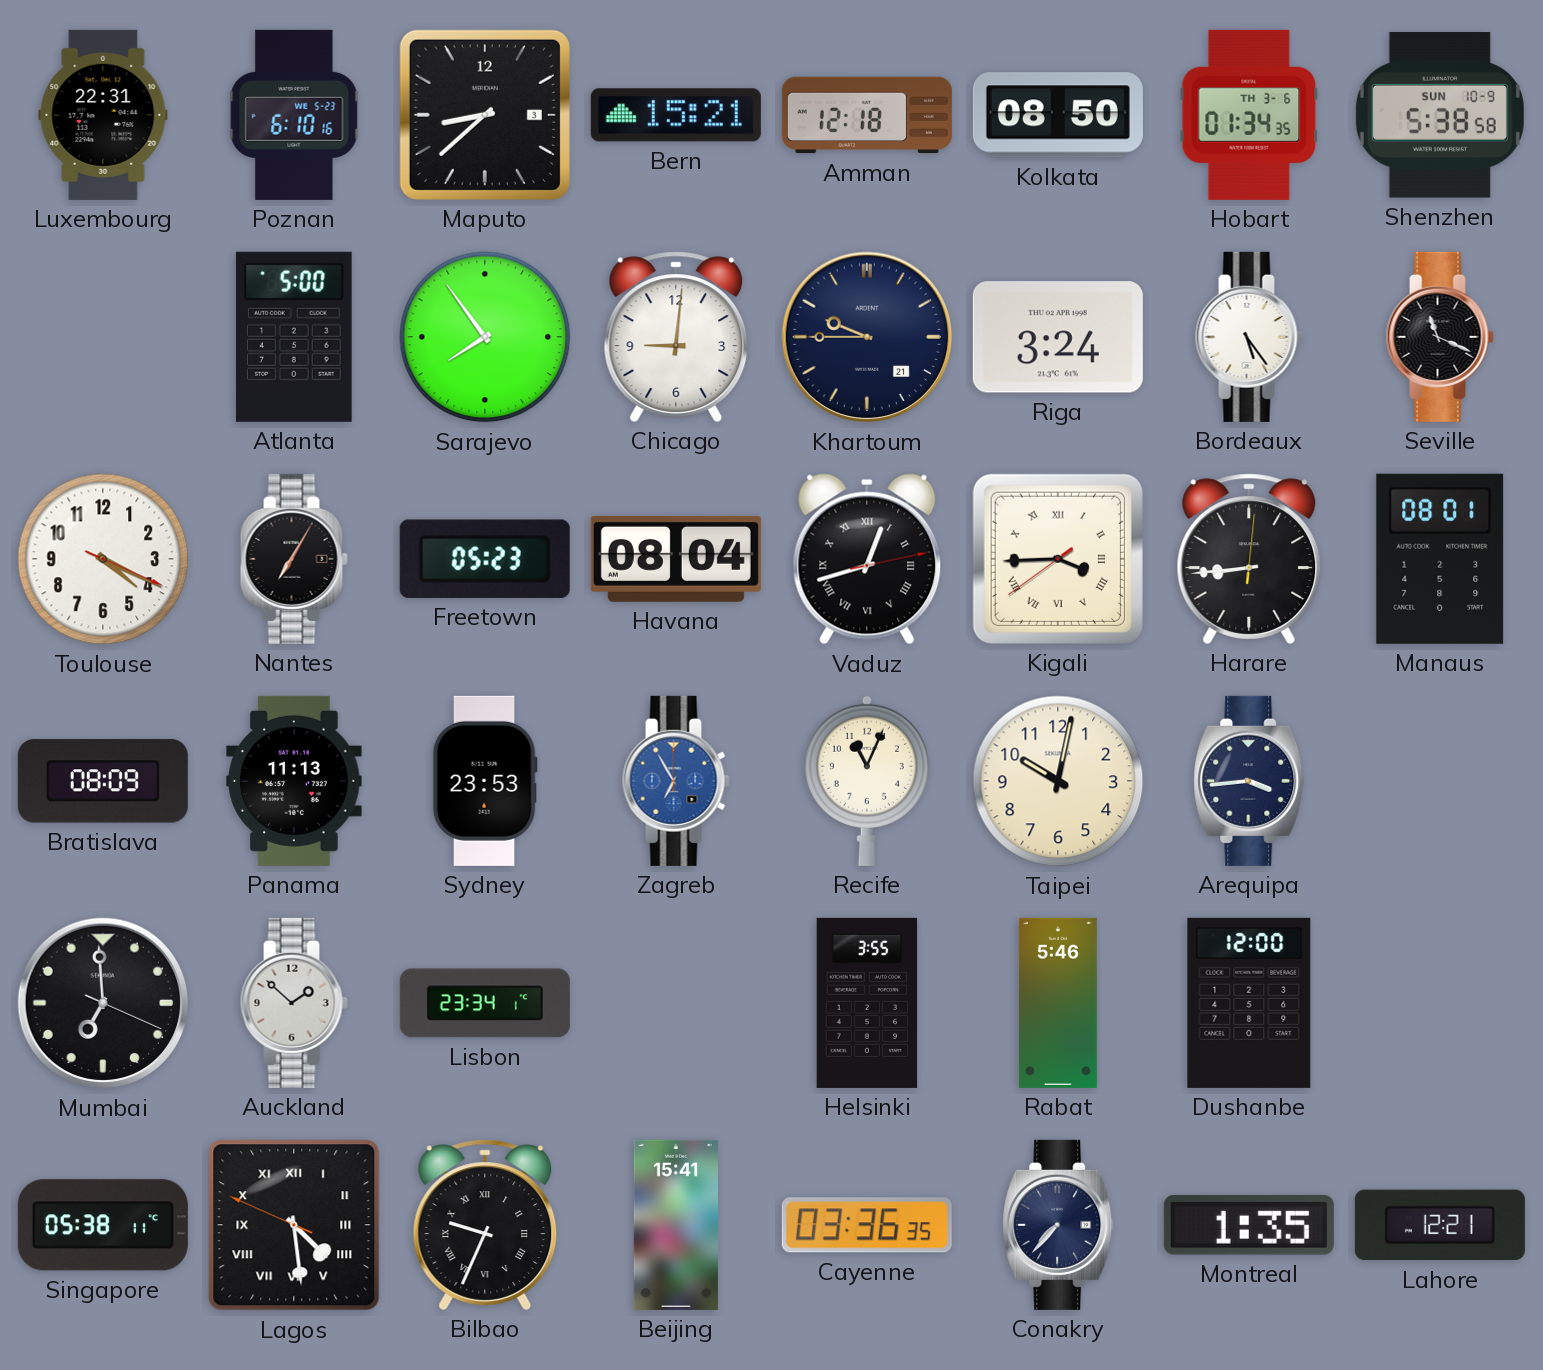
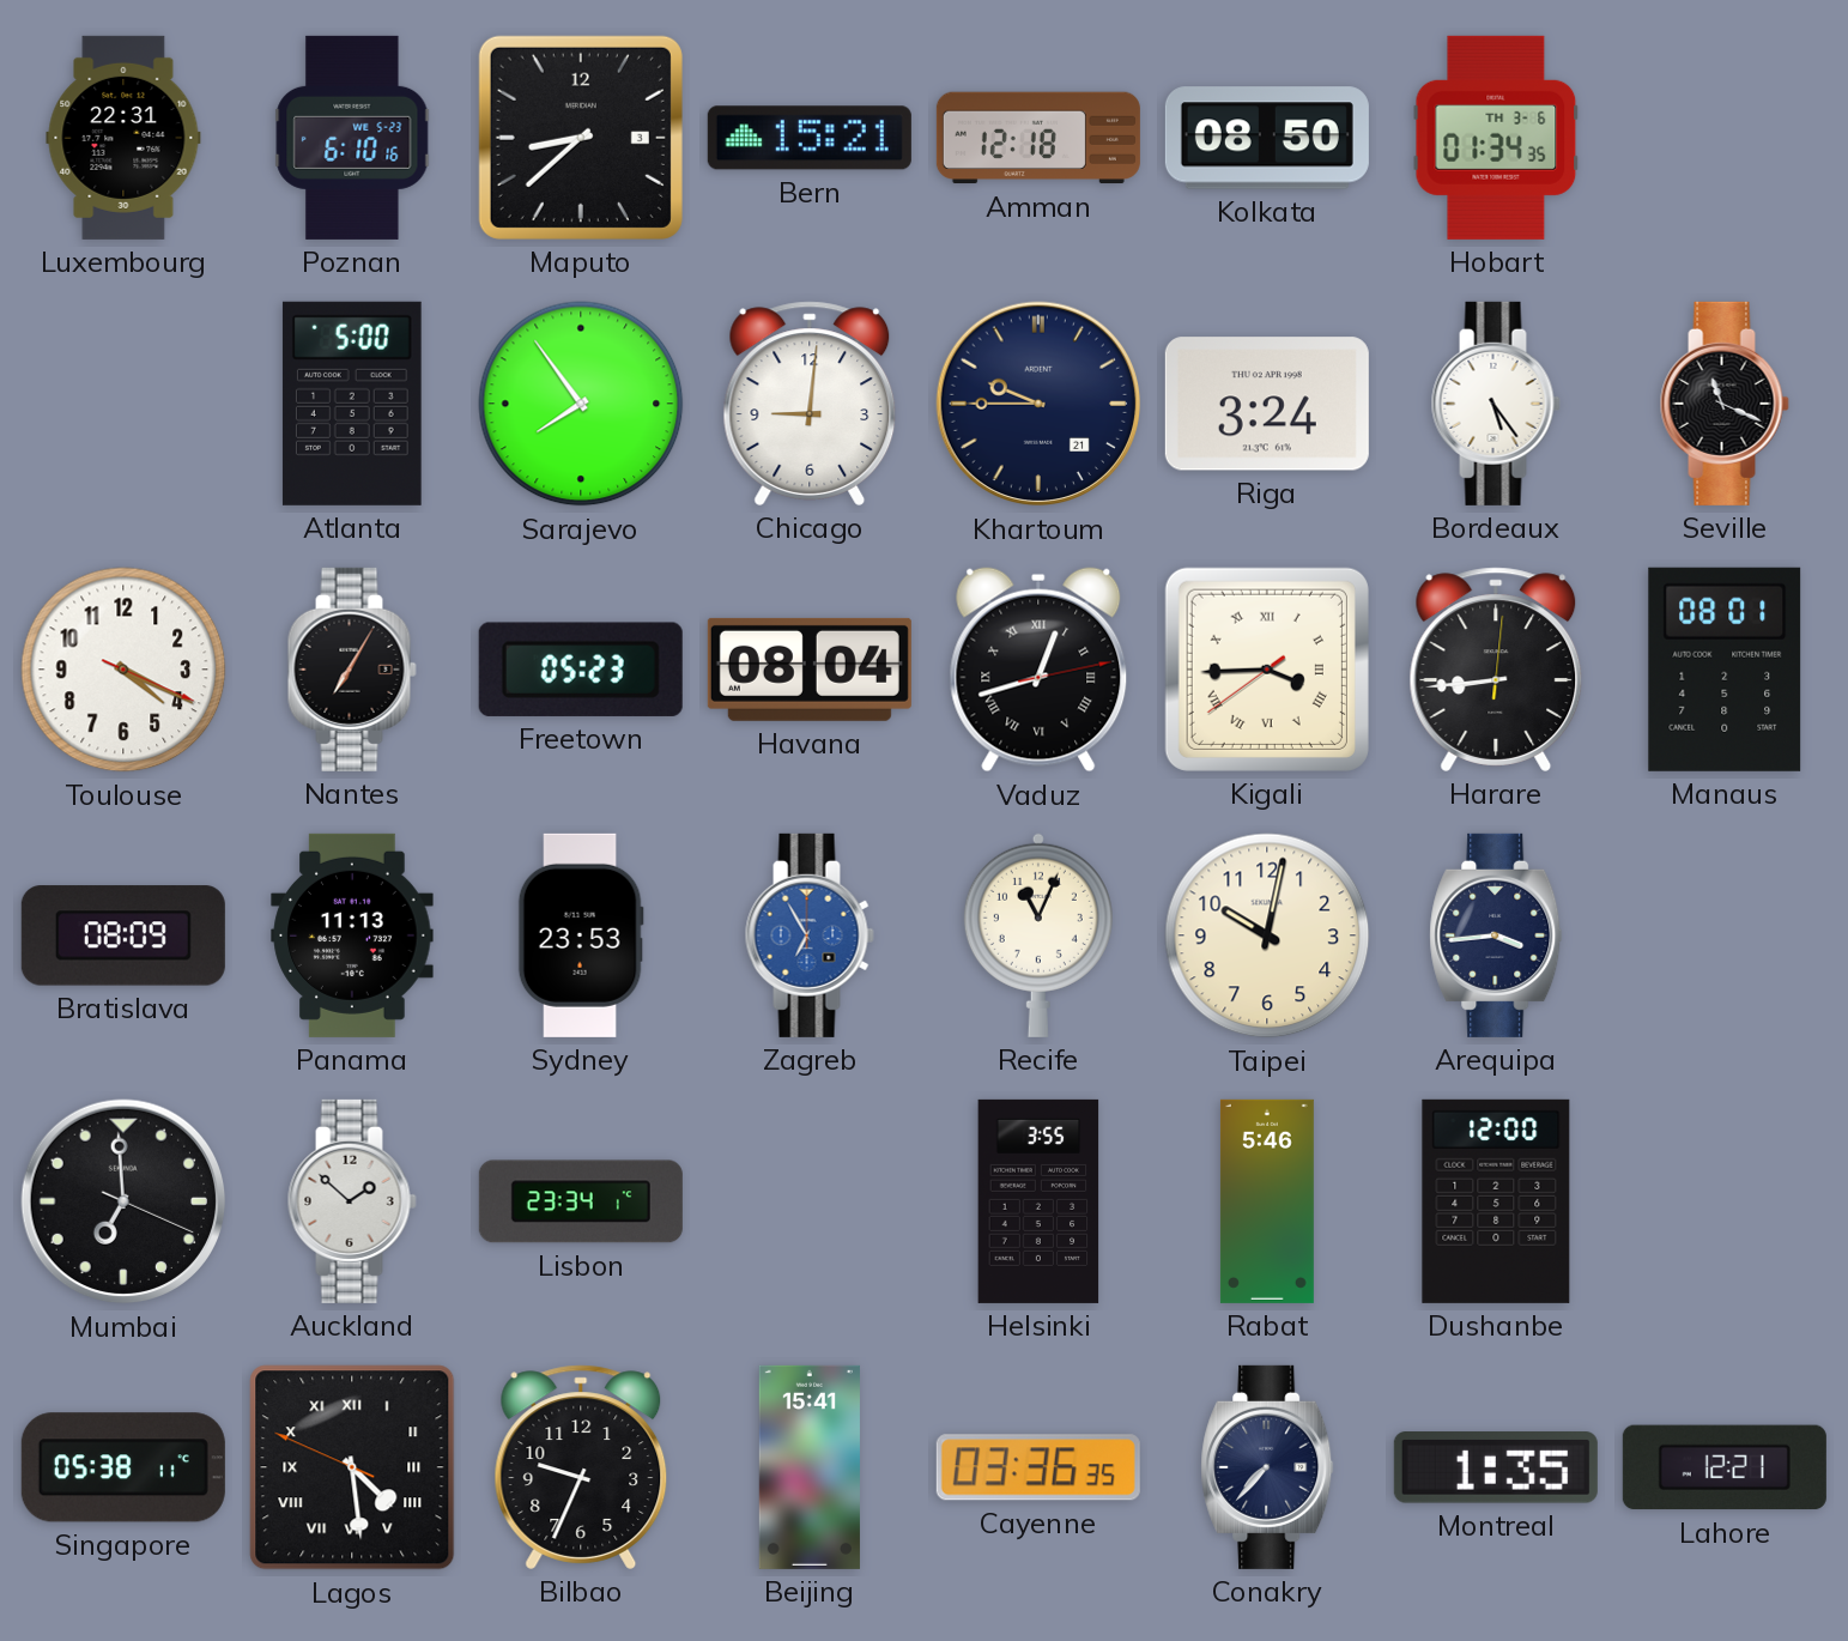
Shenzhen: 5:38 -> none
Bilbao numerals: Roman -> Arabic
